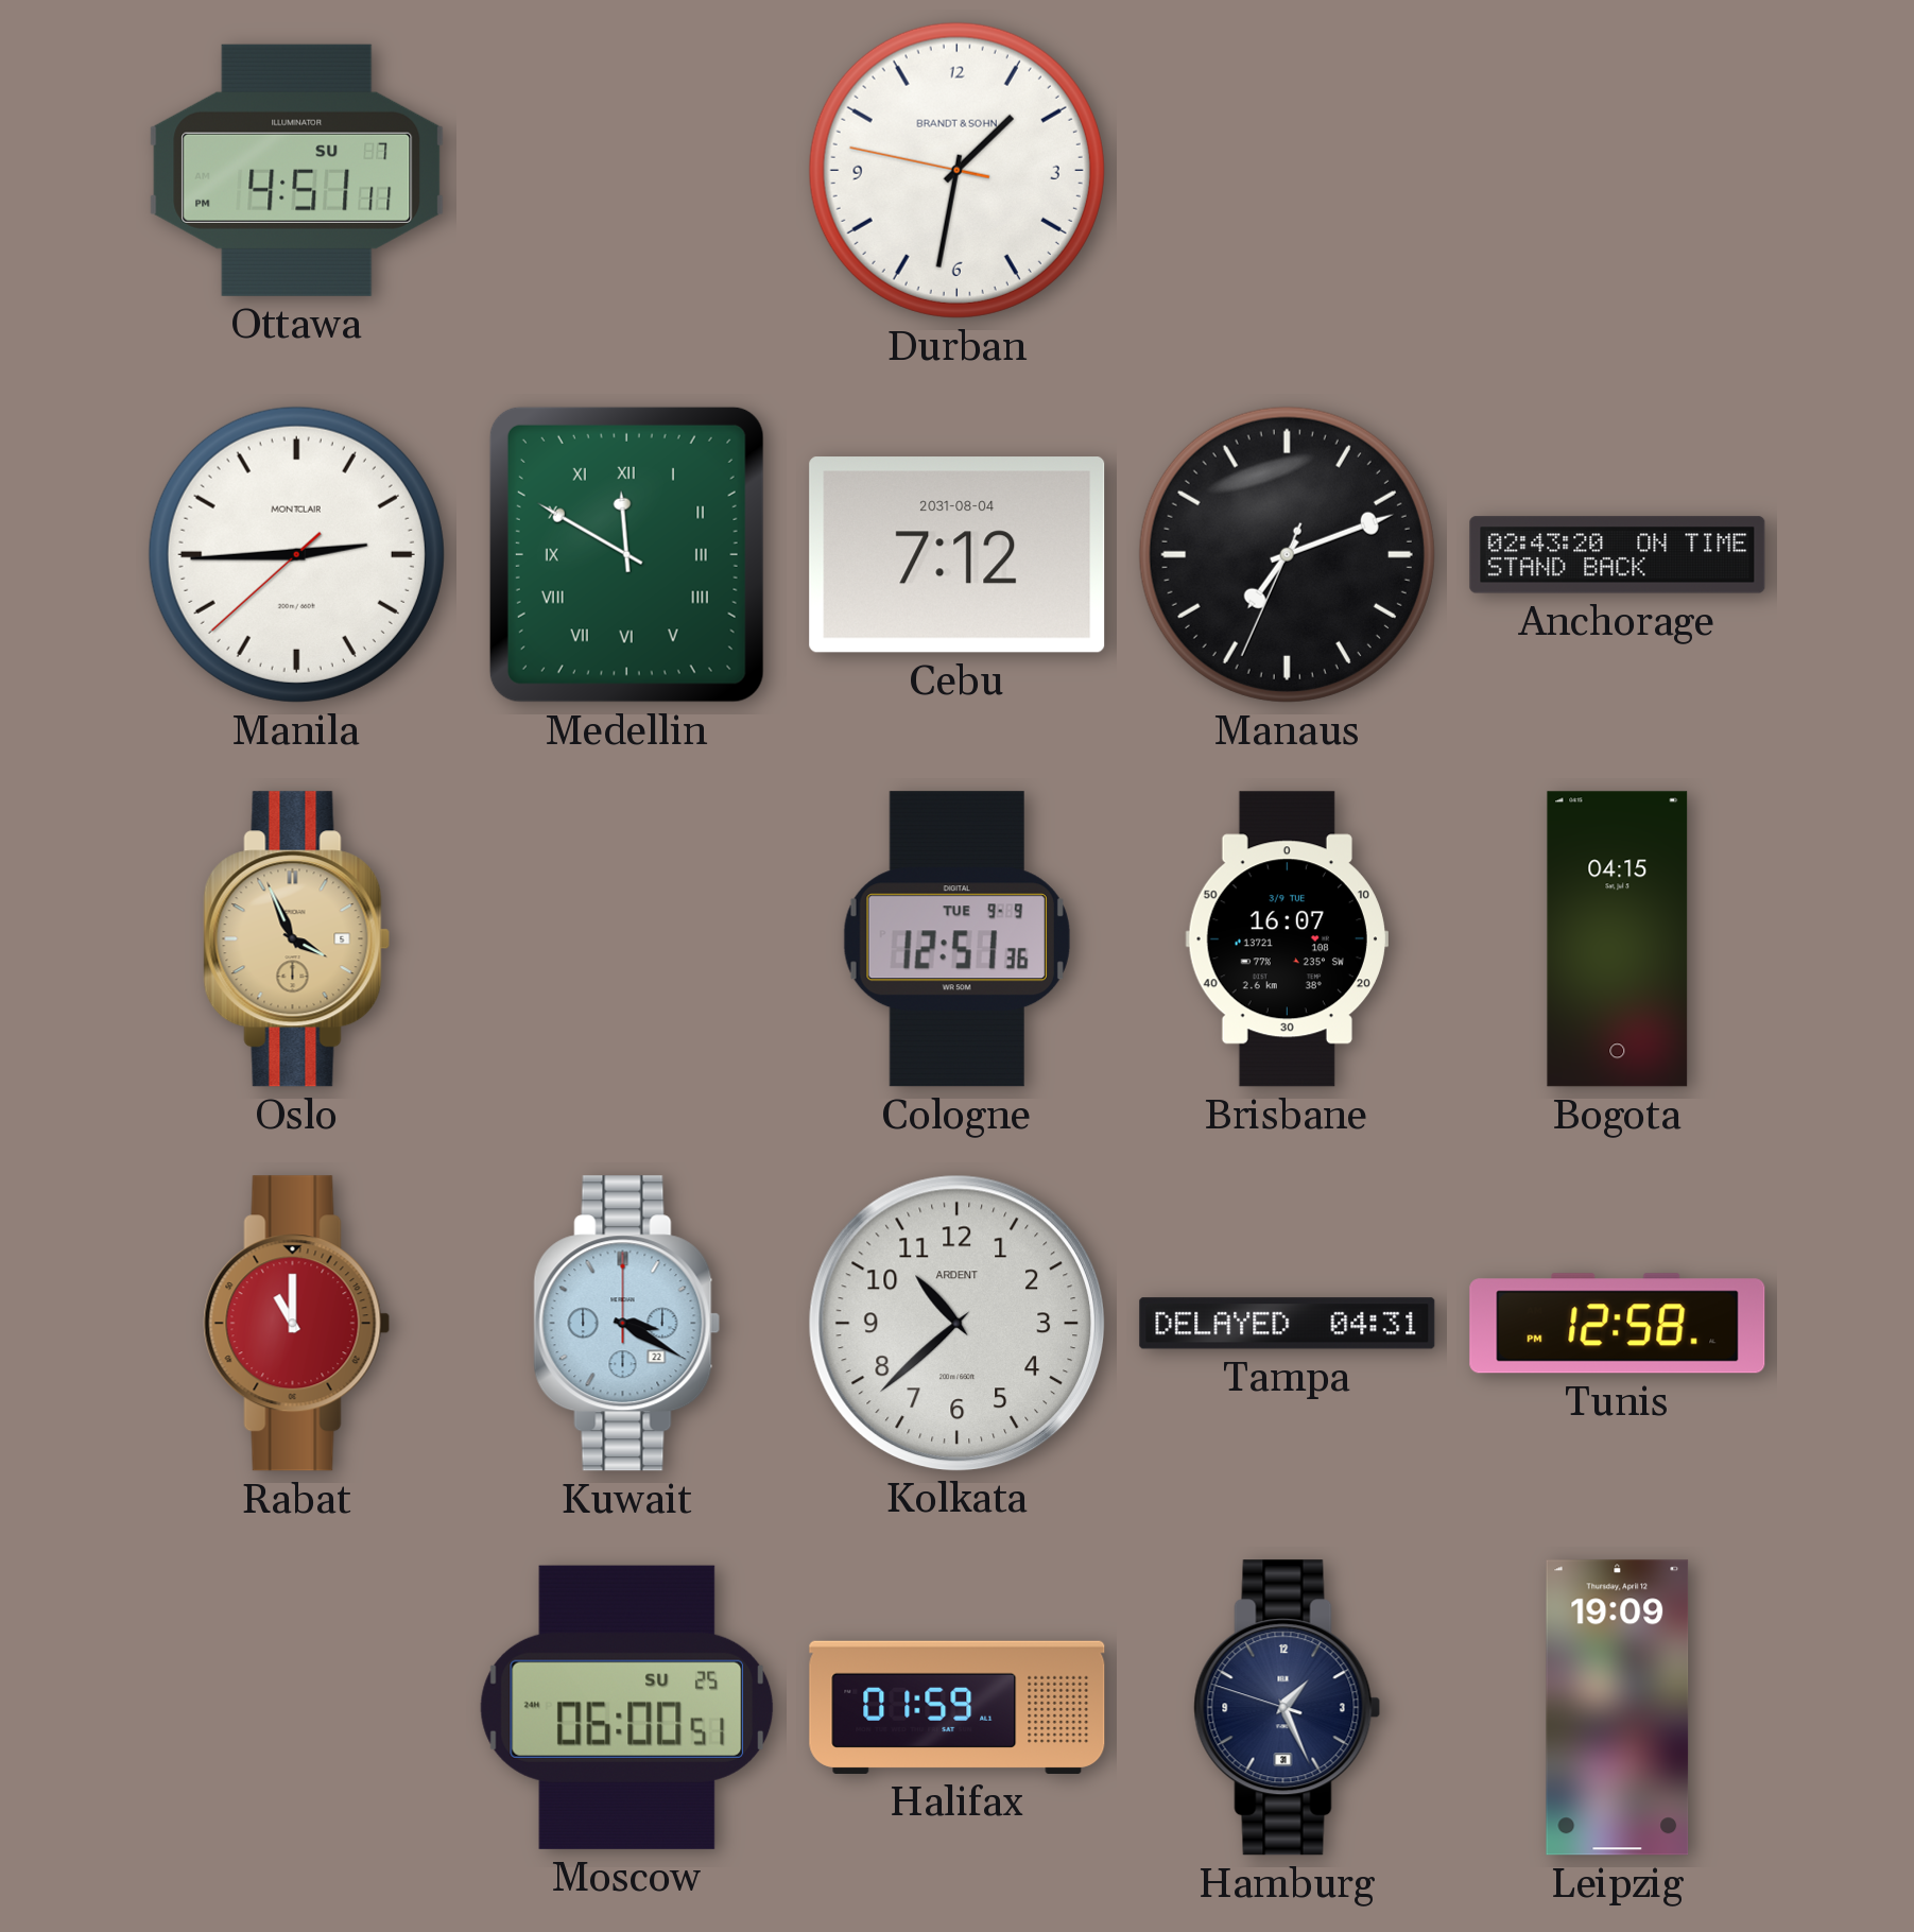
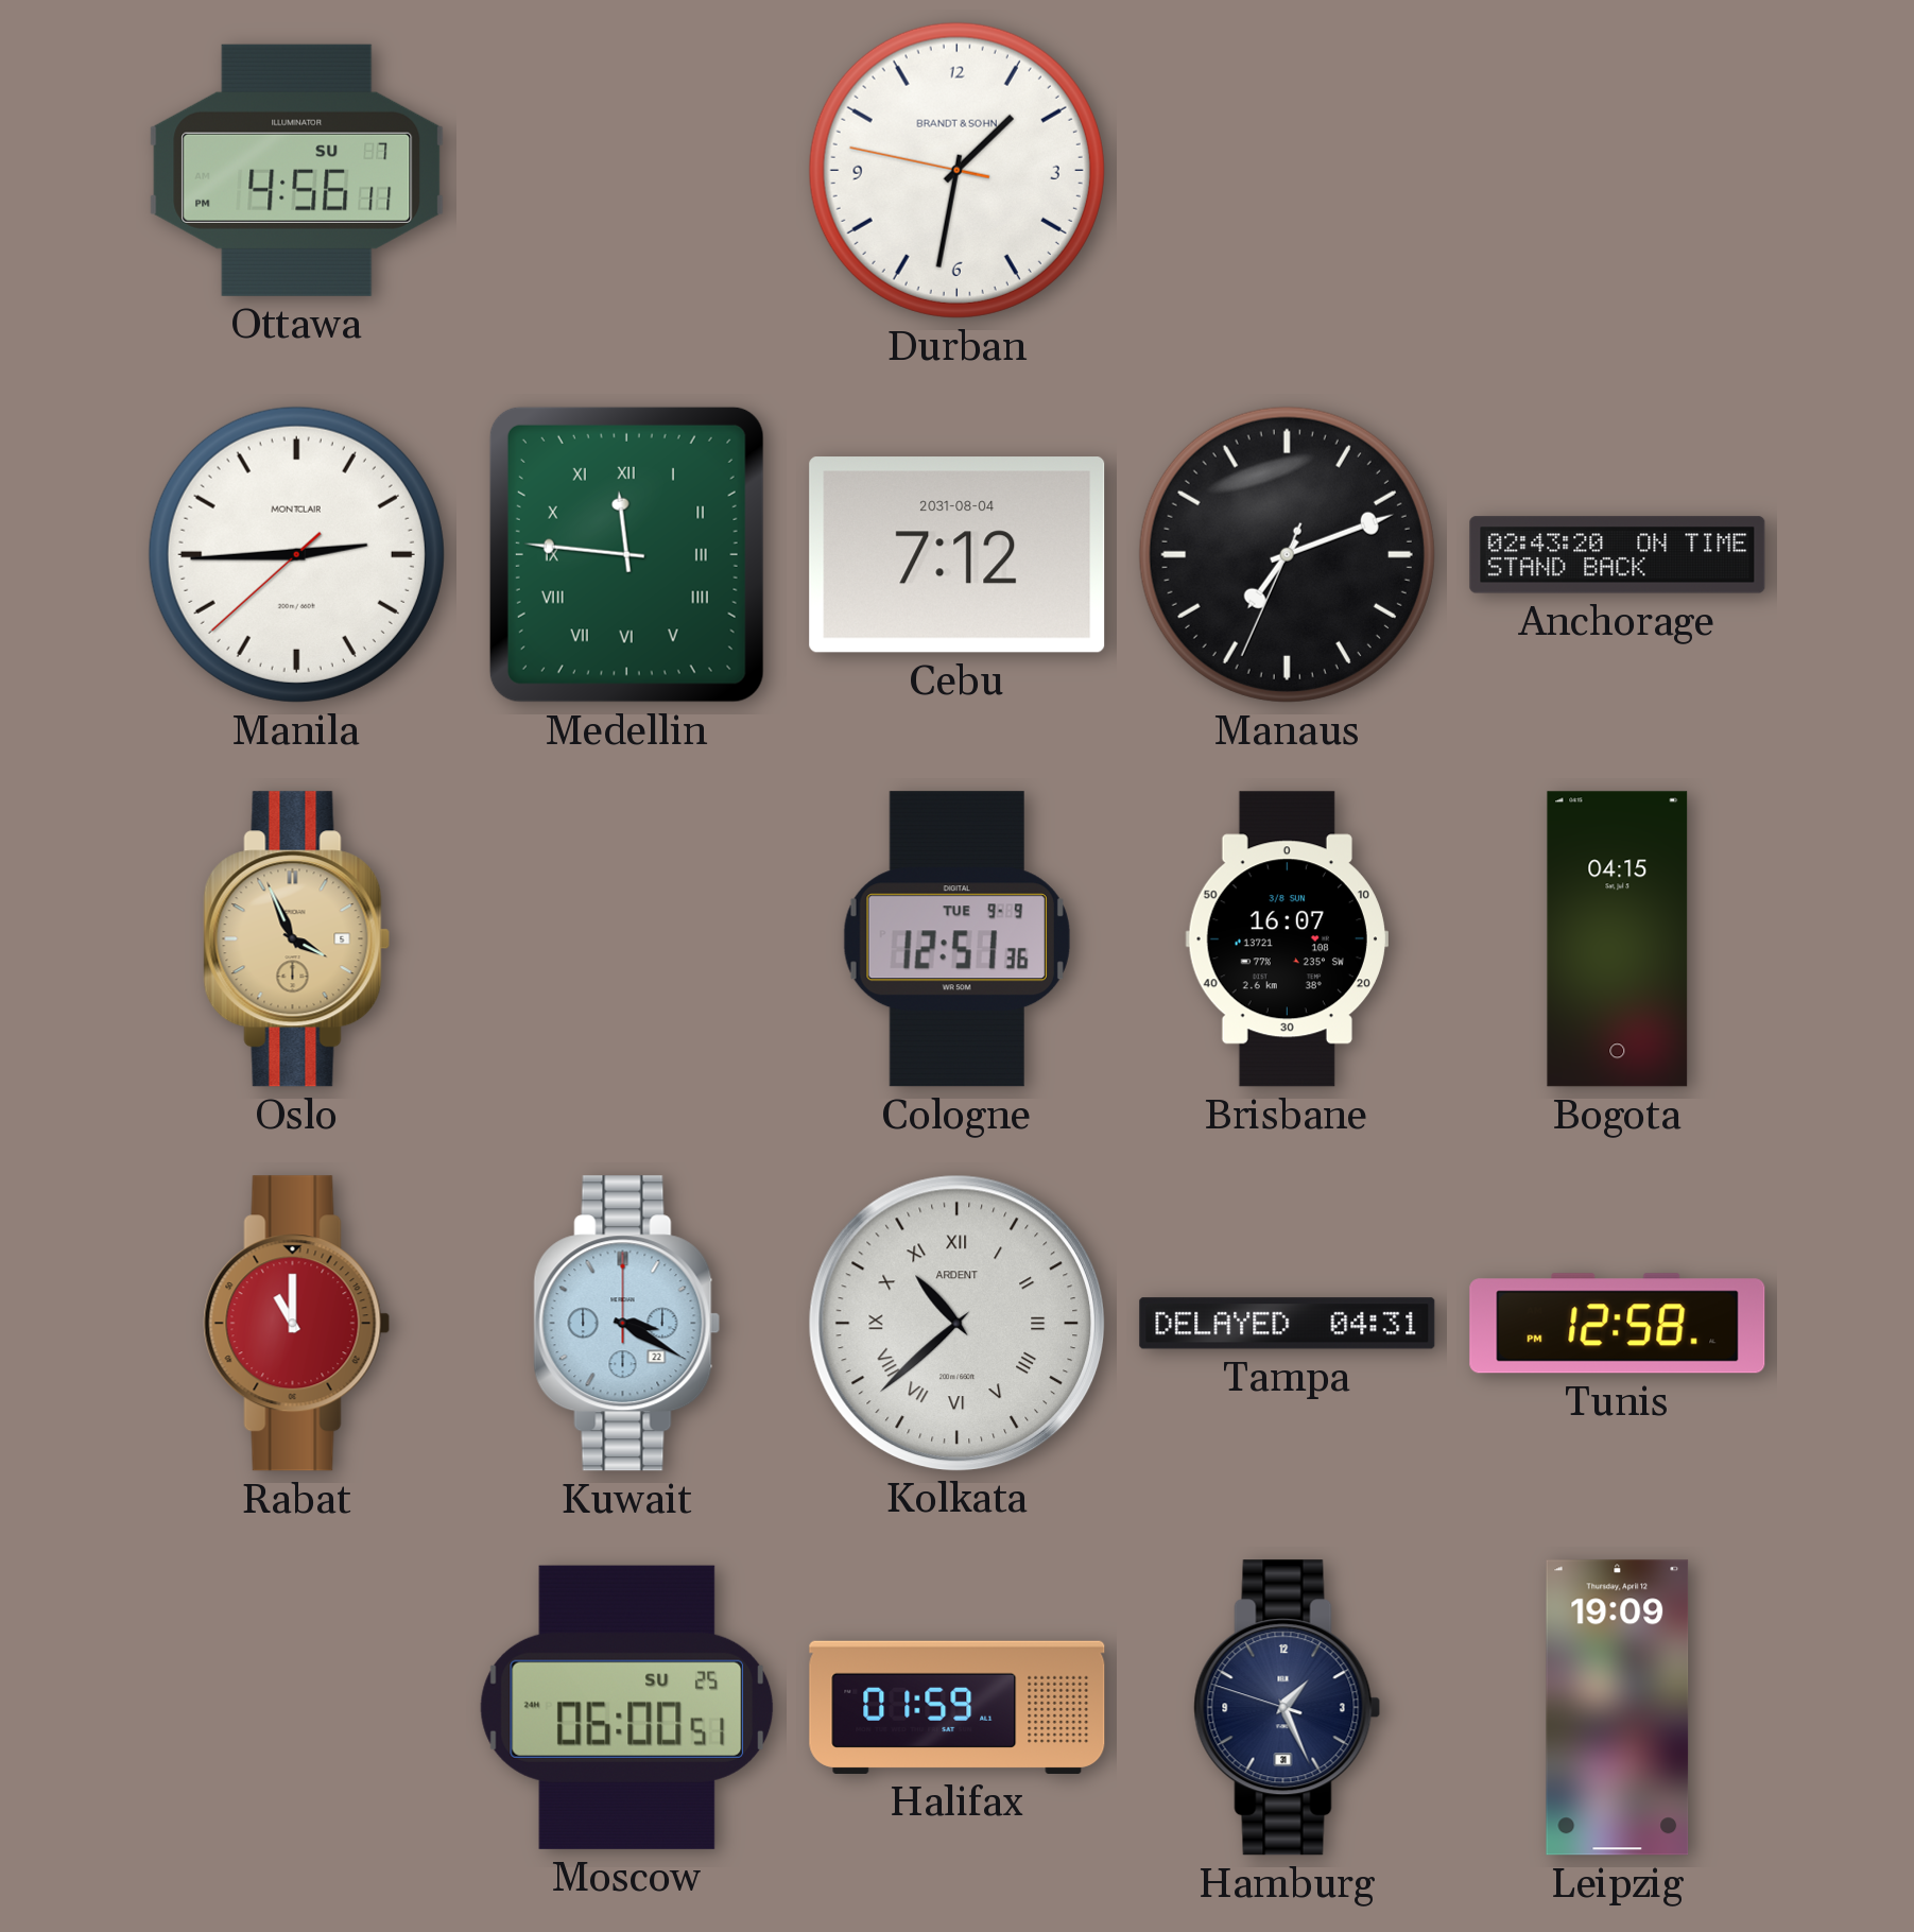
Ottawa: 4:51 -> 4:56
Medellin: 11:50 -> 11:46
Brisbane date: 3/9 TUE -> 3/8 SUN
Kolkata numerals: Arabic -> Roman
